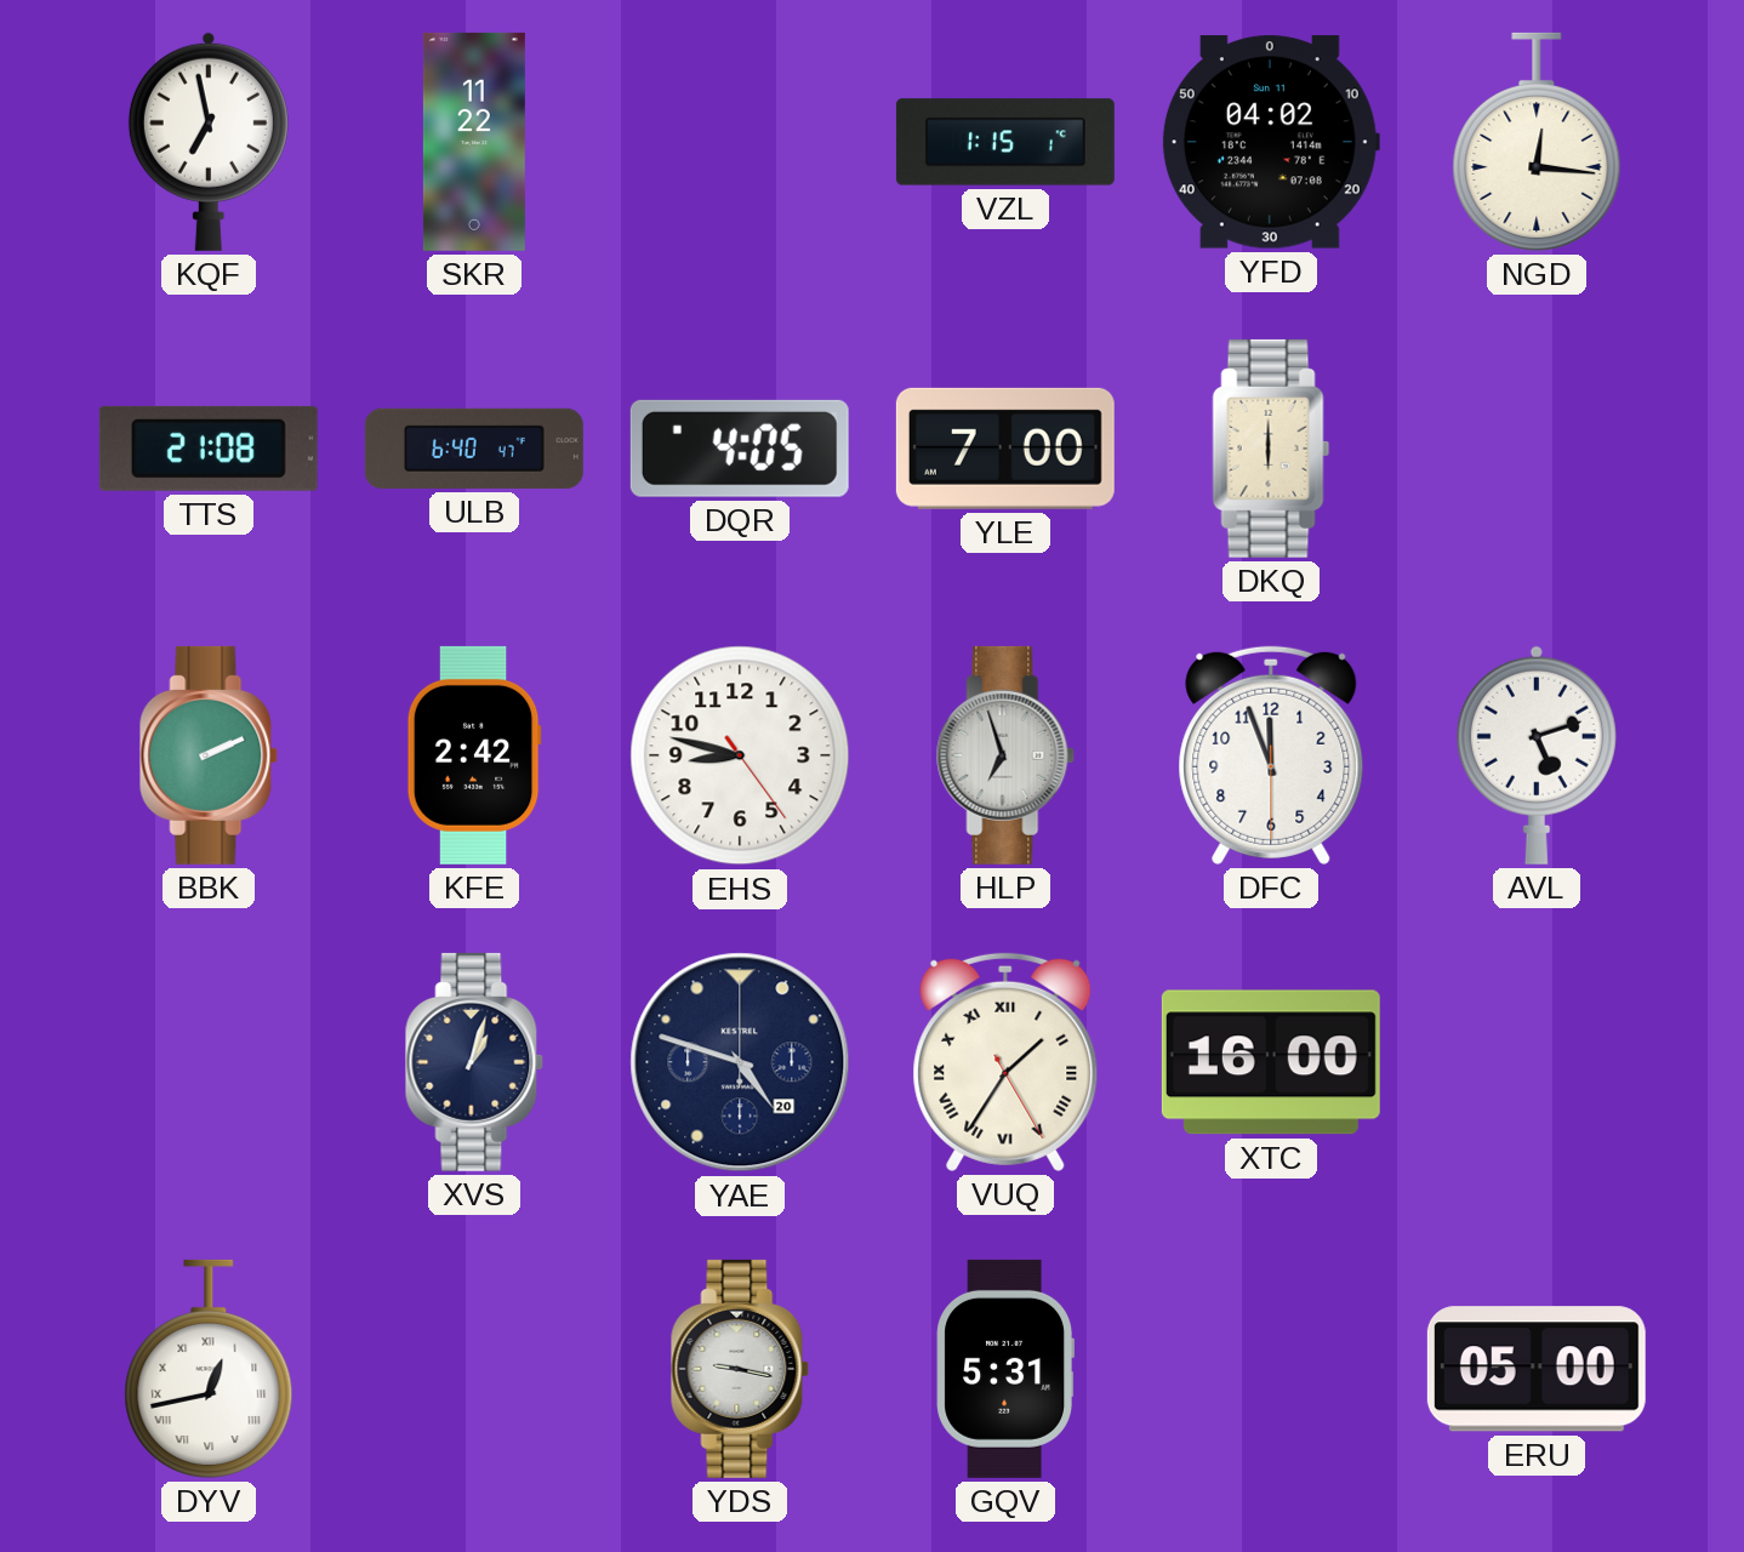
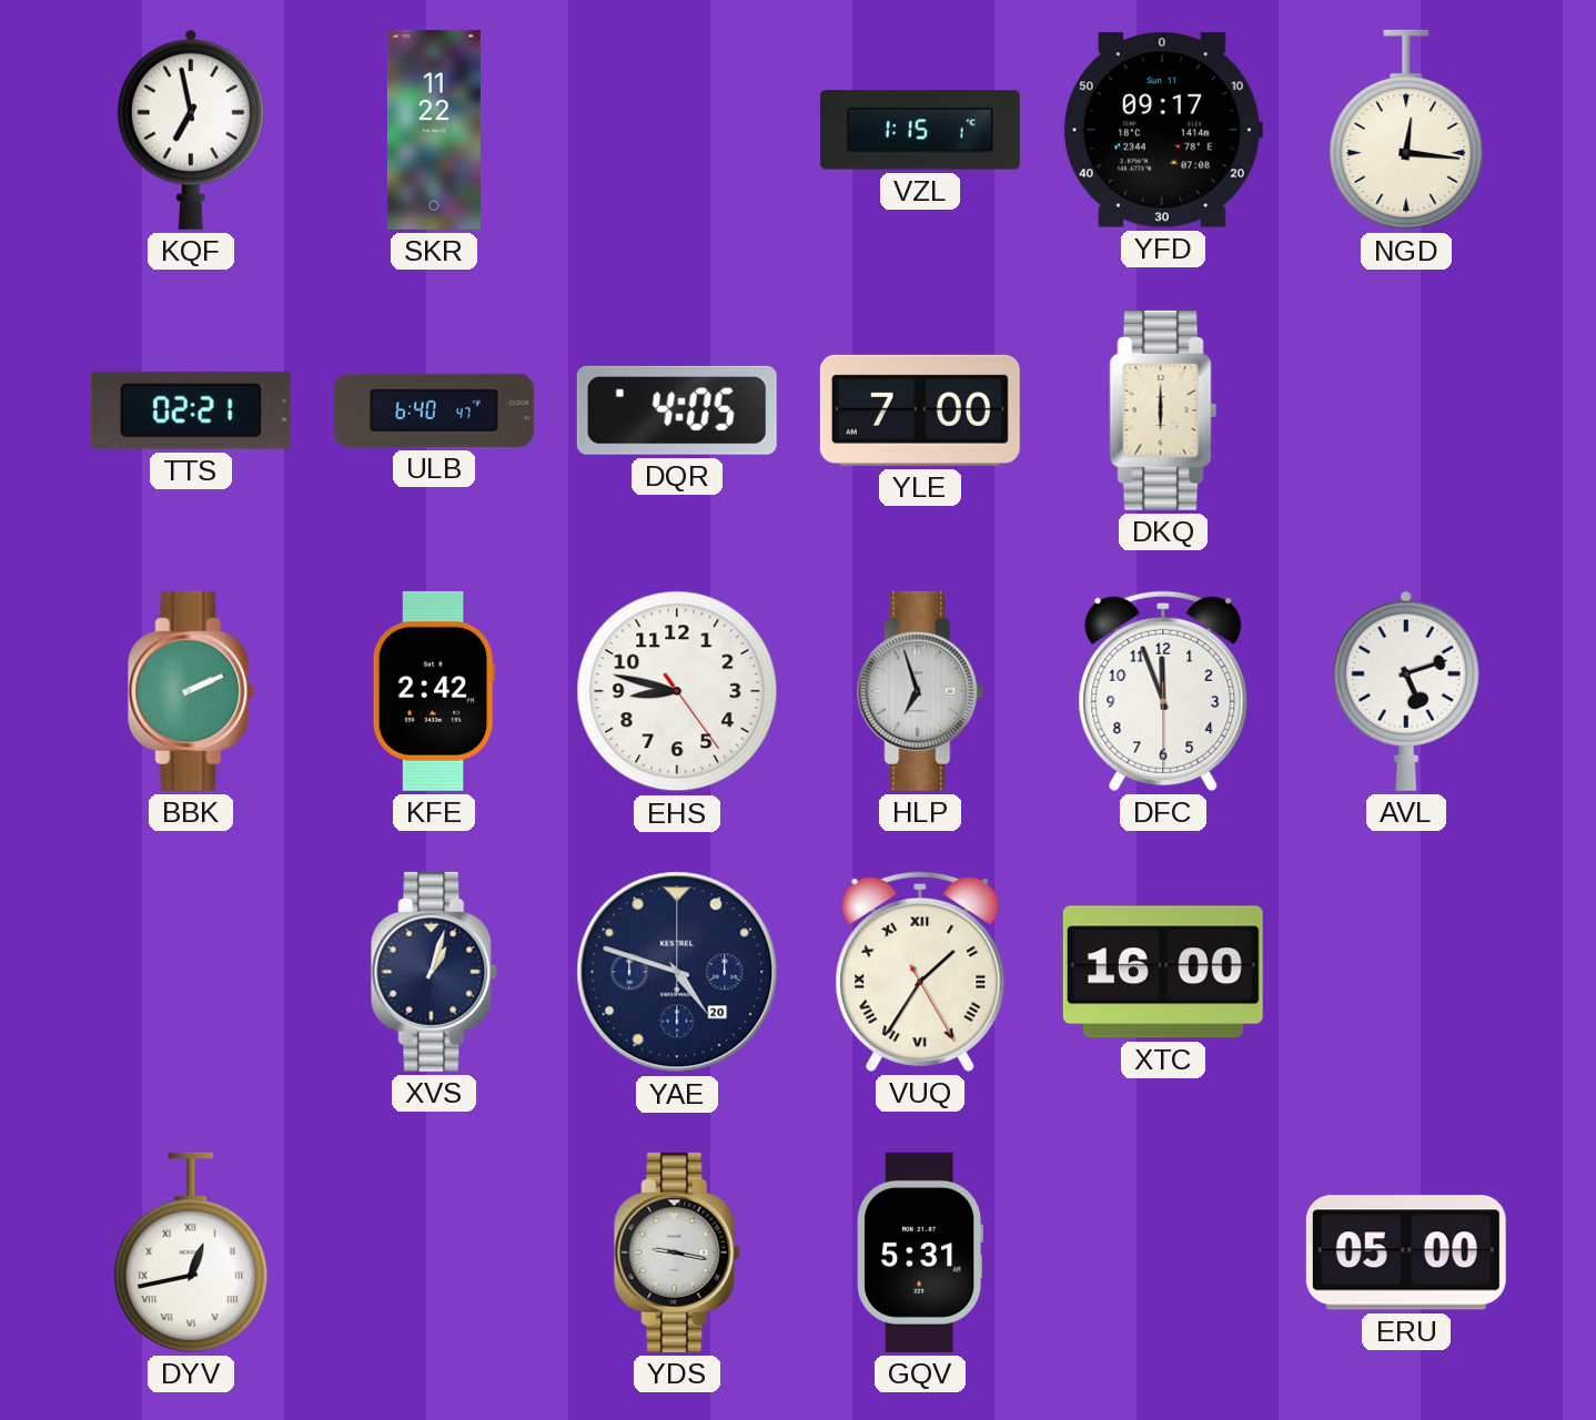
YFD: 04:02 -> 09:17
TTS: 21:08 -> 02:21
